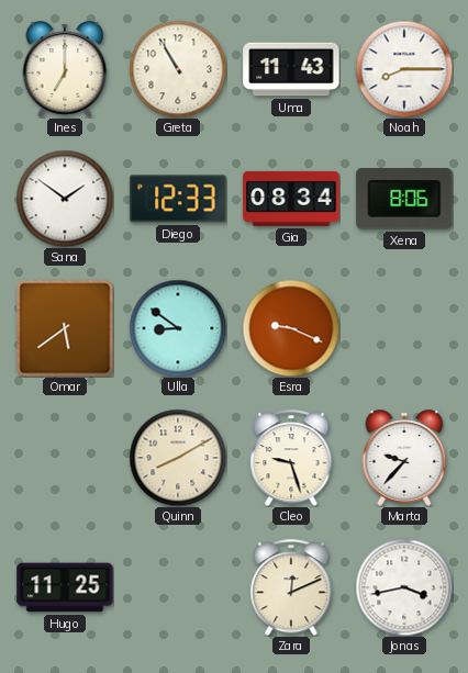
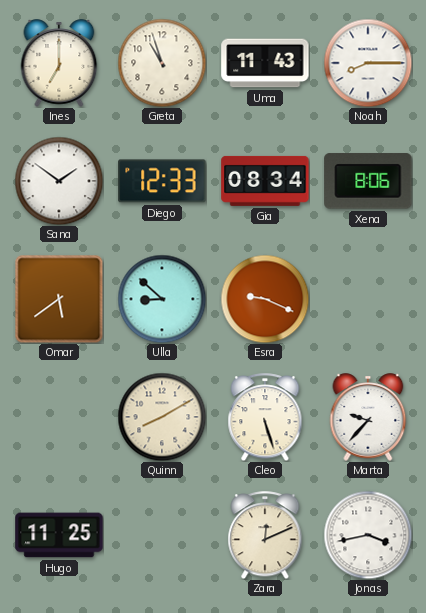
Greta: 10:55 -> 10:57
Ulla: 8:51 -> 8:52
Cleo: 9:27 -> 5:27
